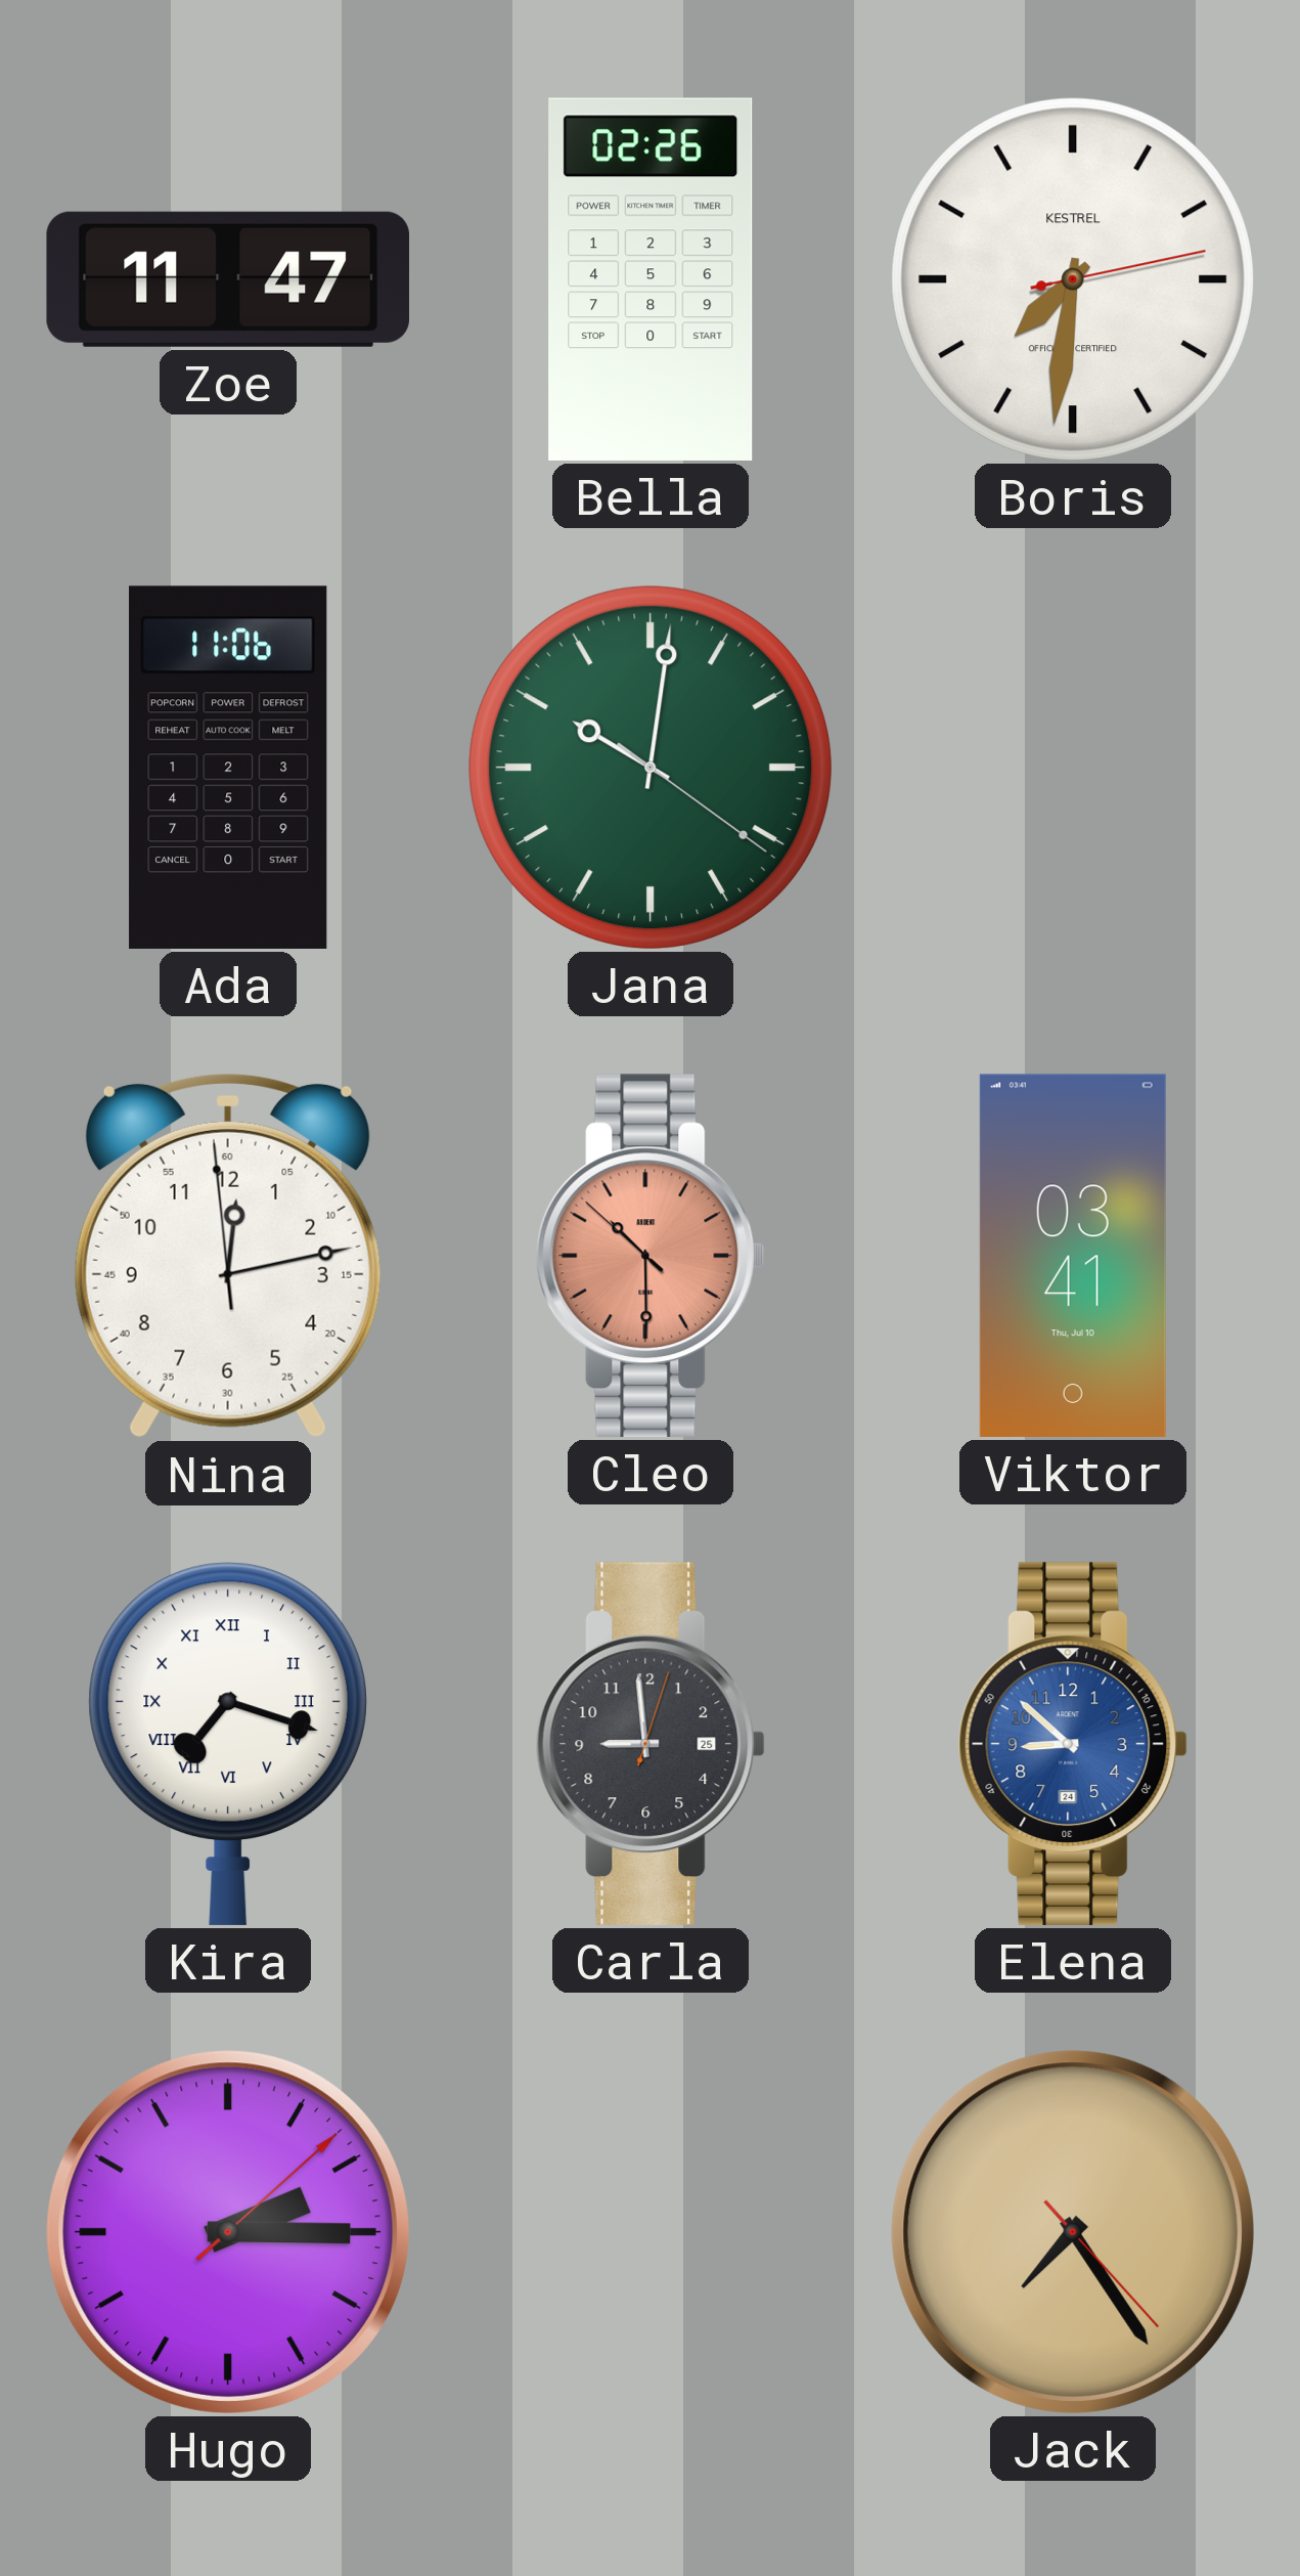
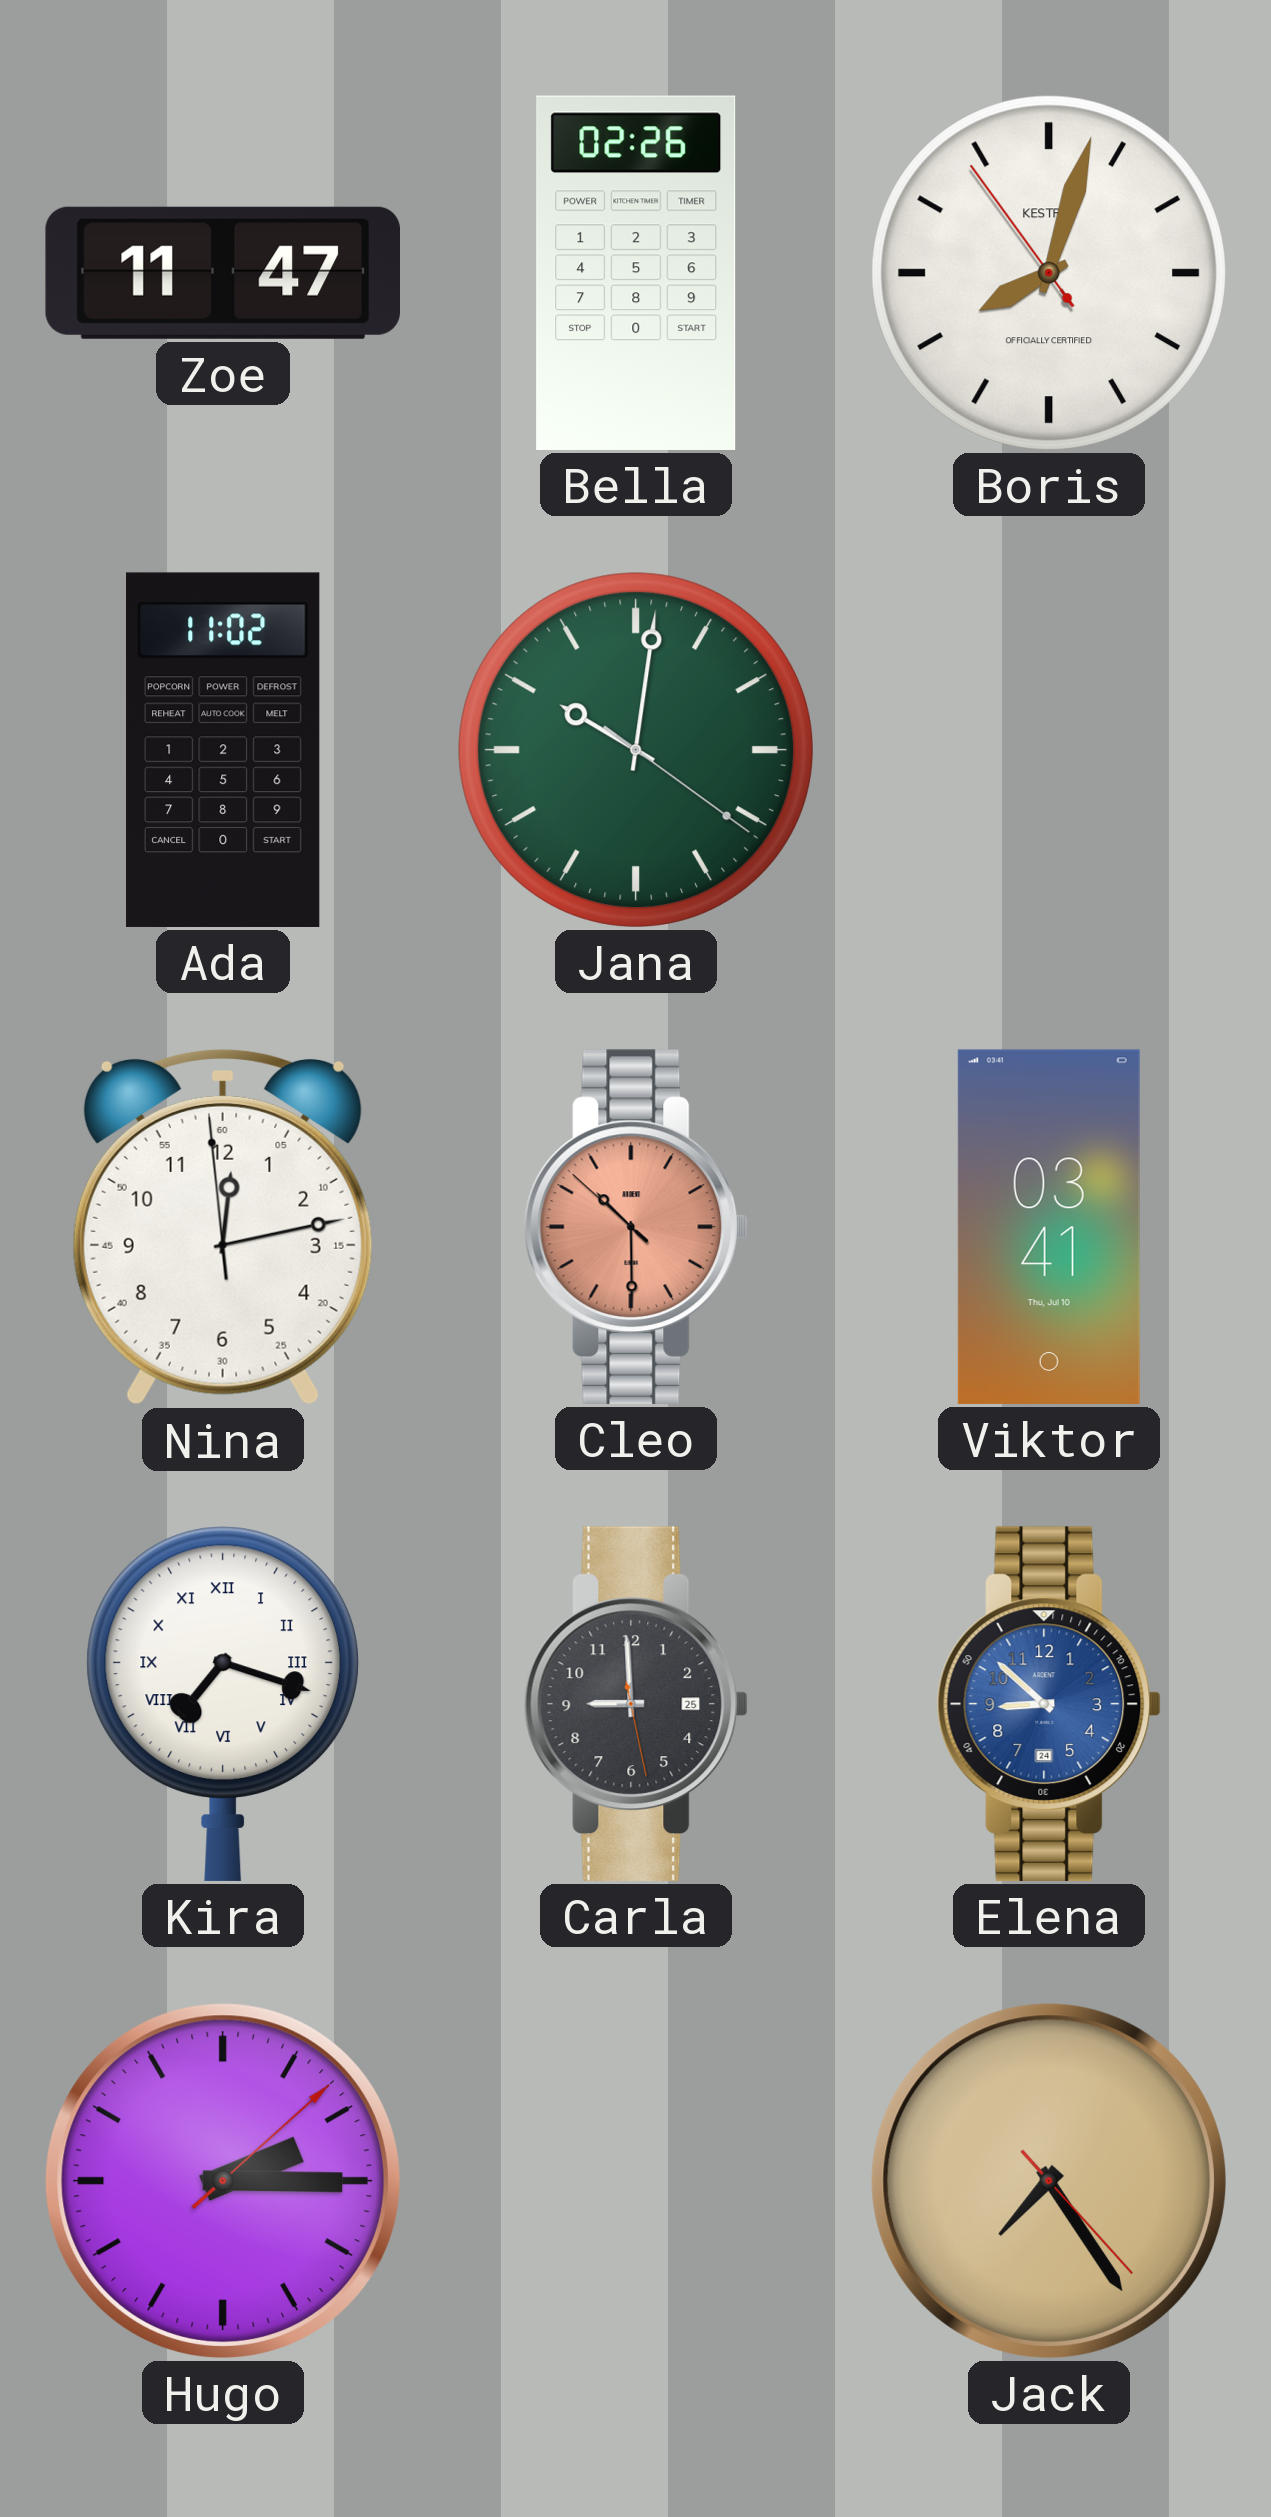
Boris: 7:31 -> 8:02
Ada: 11:06 -> 11:02
Carla: 8:59:03 -> 8:59:28
